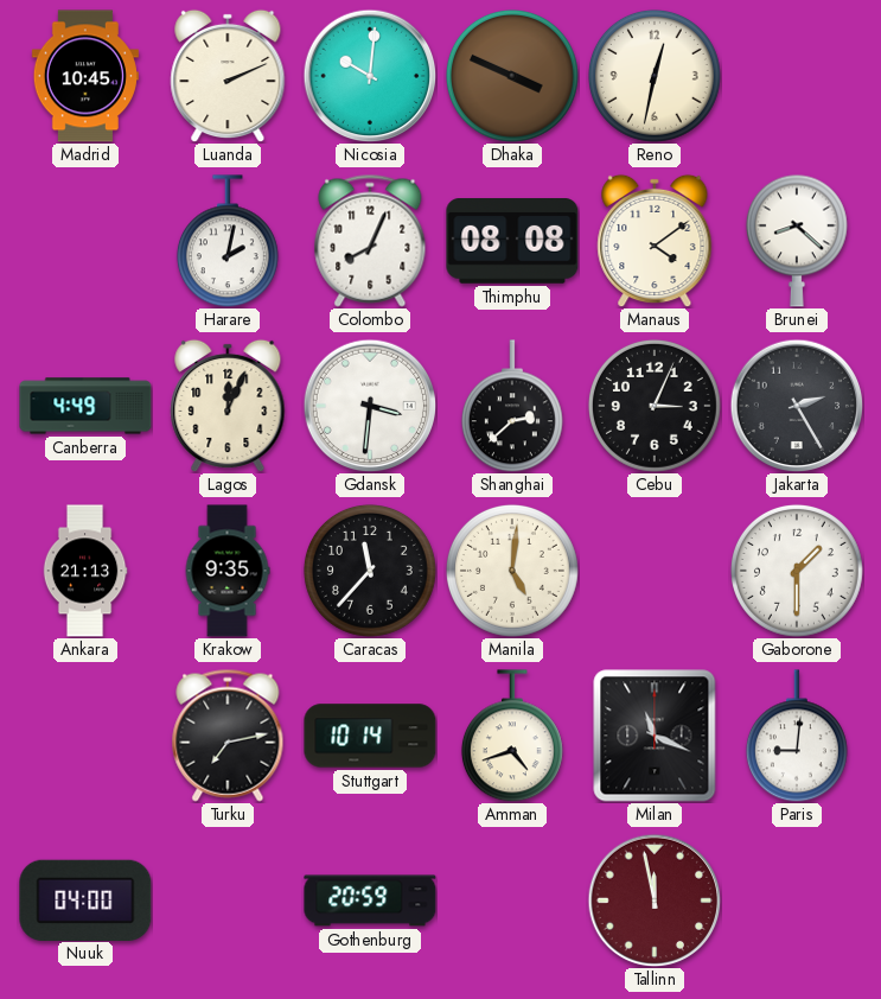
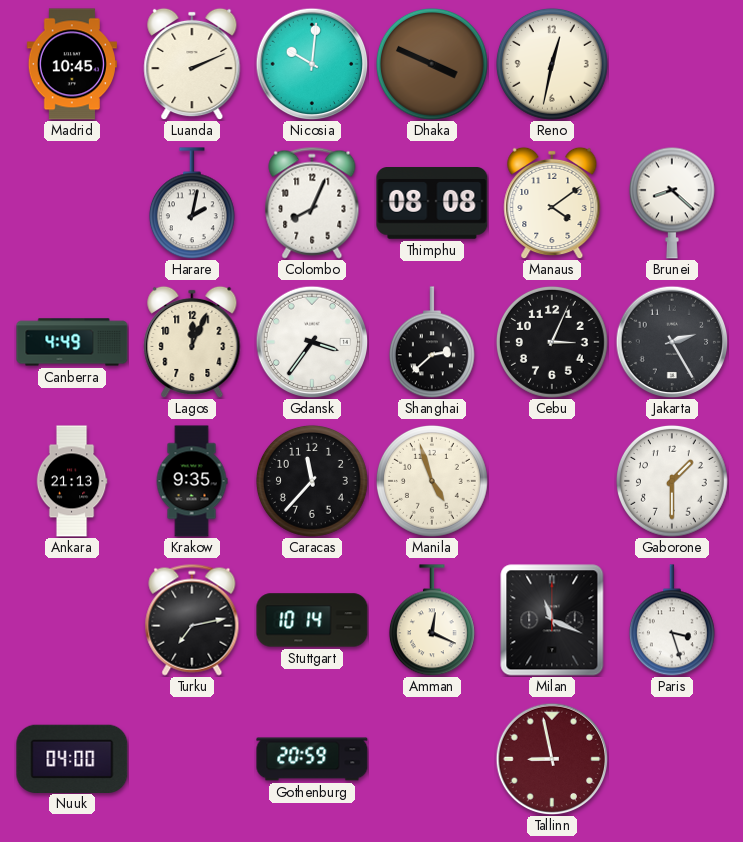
Gdansk: 3:31 -> 3:36
Manila: 5:01 -> 4:57
Amman: 4:42 -> 12:19
Paris: 9:01 -> 3:27
Tallinn: 11:58 -> 8:58
